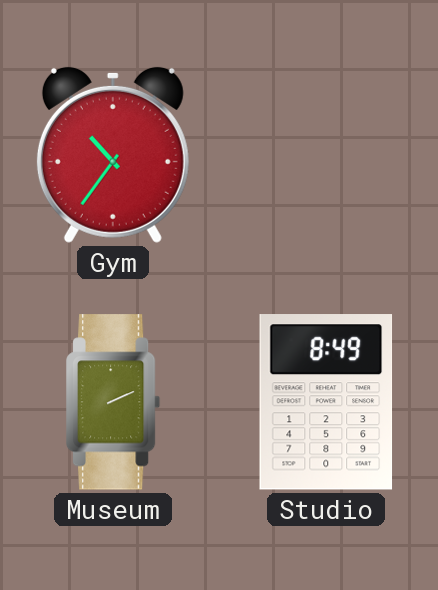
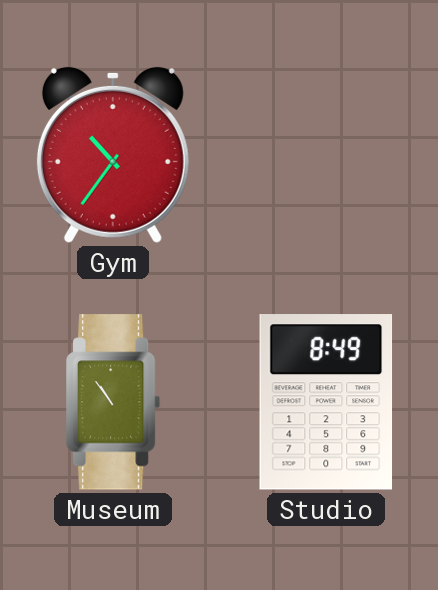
Museum: 2:11 -> 10:54
